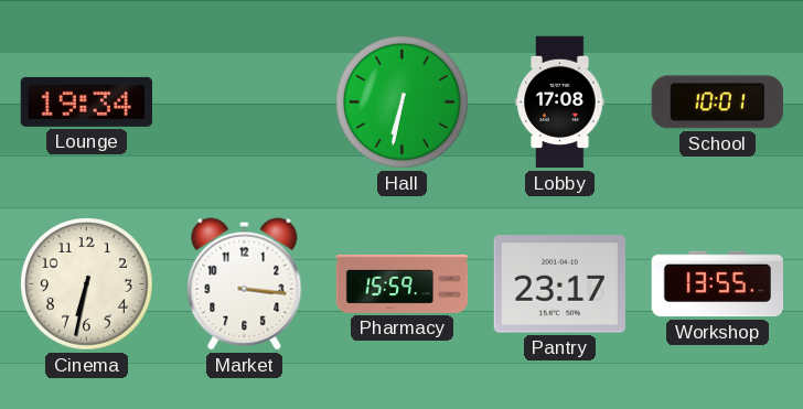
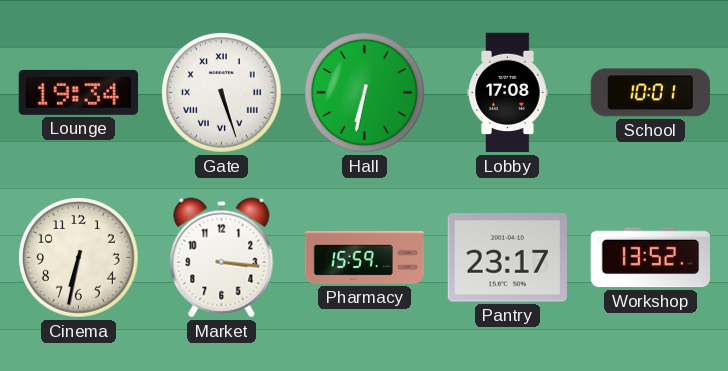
Gate: none -> 5:27
Workshop: 13:55 -> 13:52
